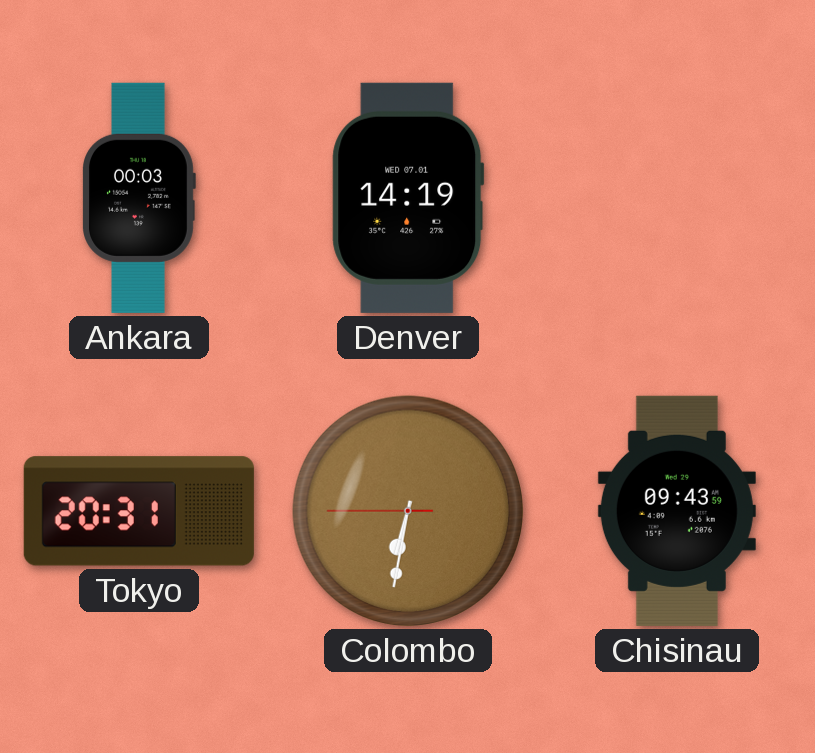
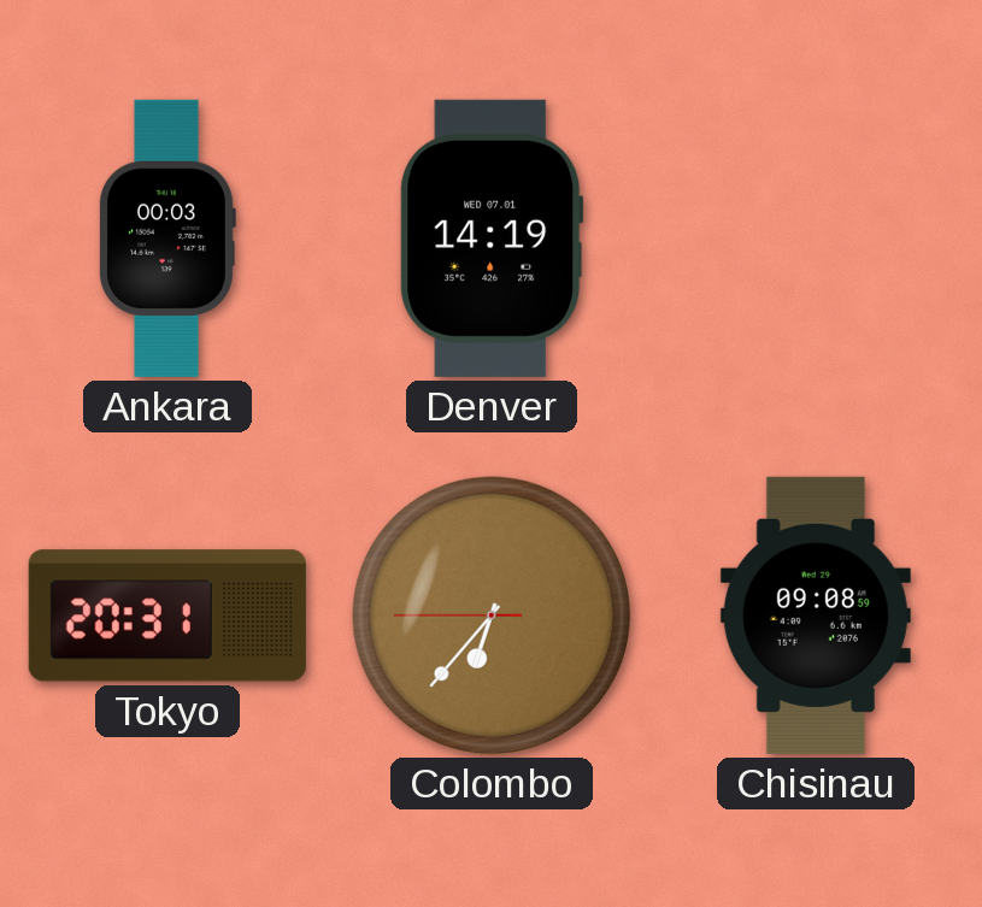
Colombo: 6:31 -> 6:36
Chisinau: 09:43 -> 09:08
